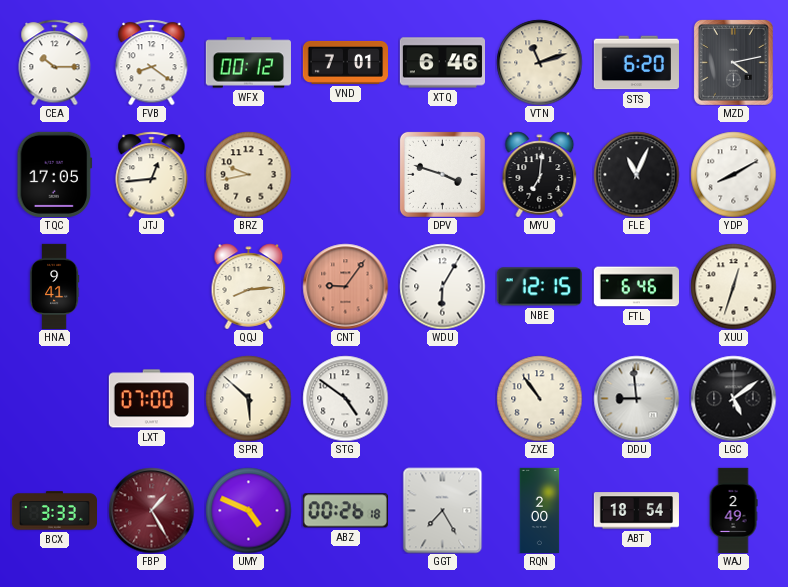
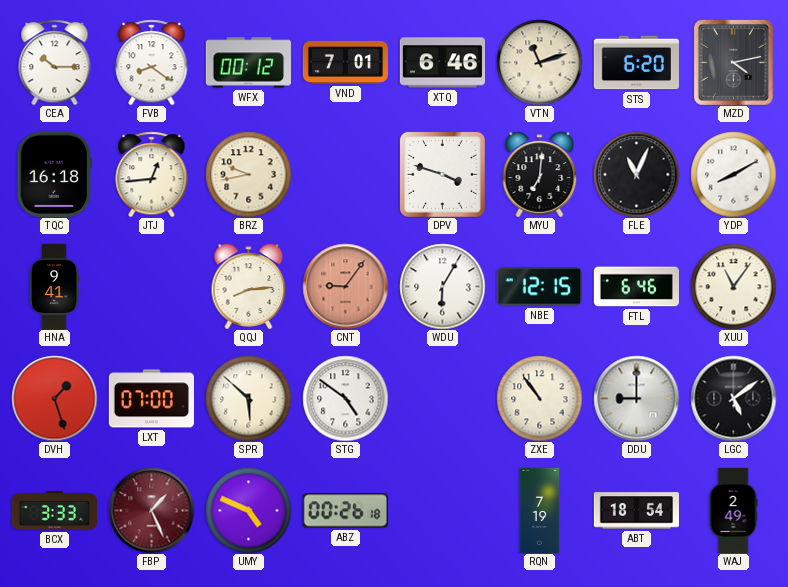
TQC: 17:05 -> 16:18
XUU: 12:33 -> 11:06
DVH: none -> 1:27
DDU: 8:59 -> 9:00
FBP: 1:25 -> 1:26
GGT: 7:25 -> none
RQN: 2:00 -> 7:19
